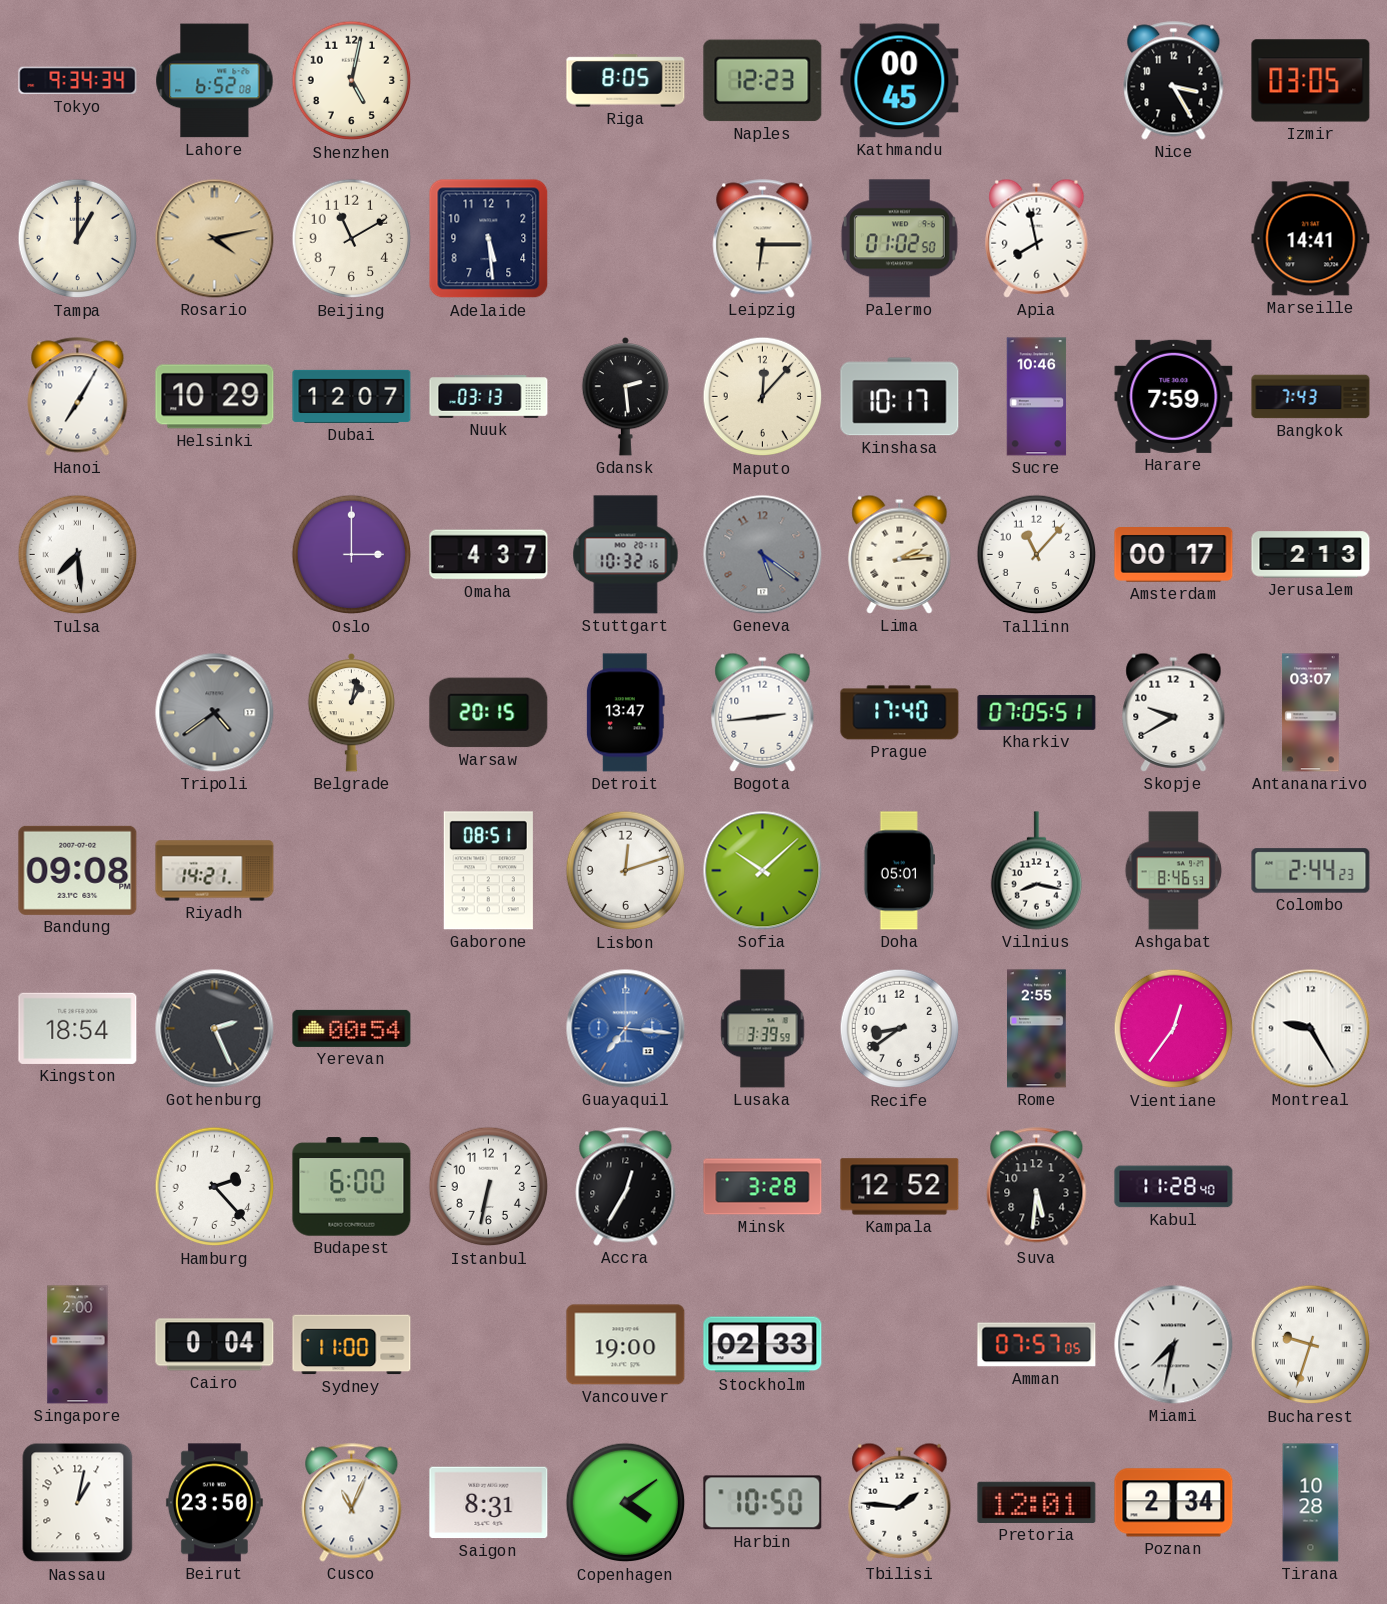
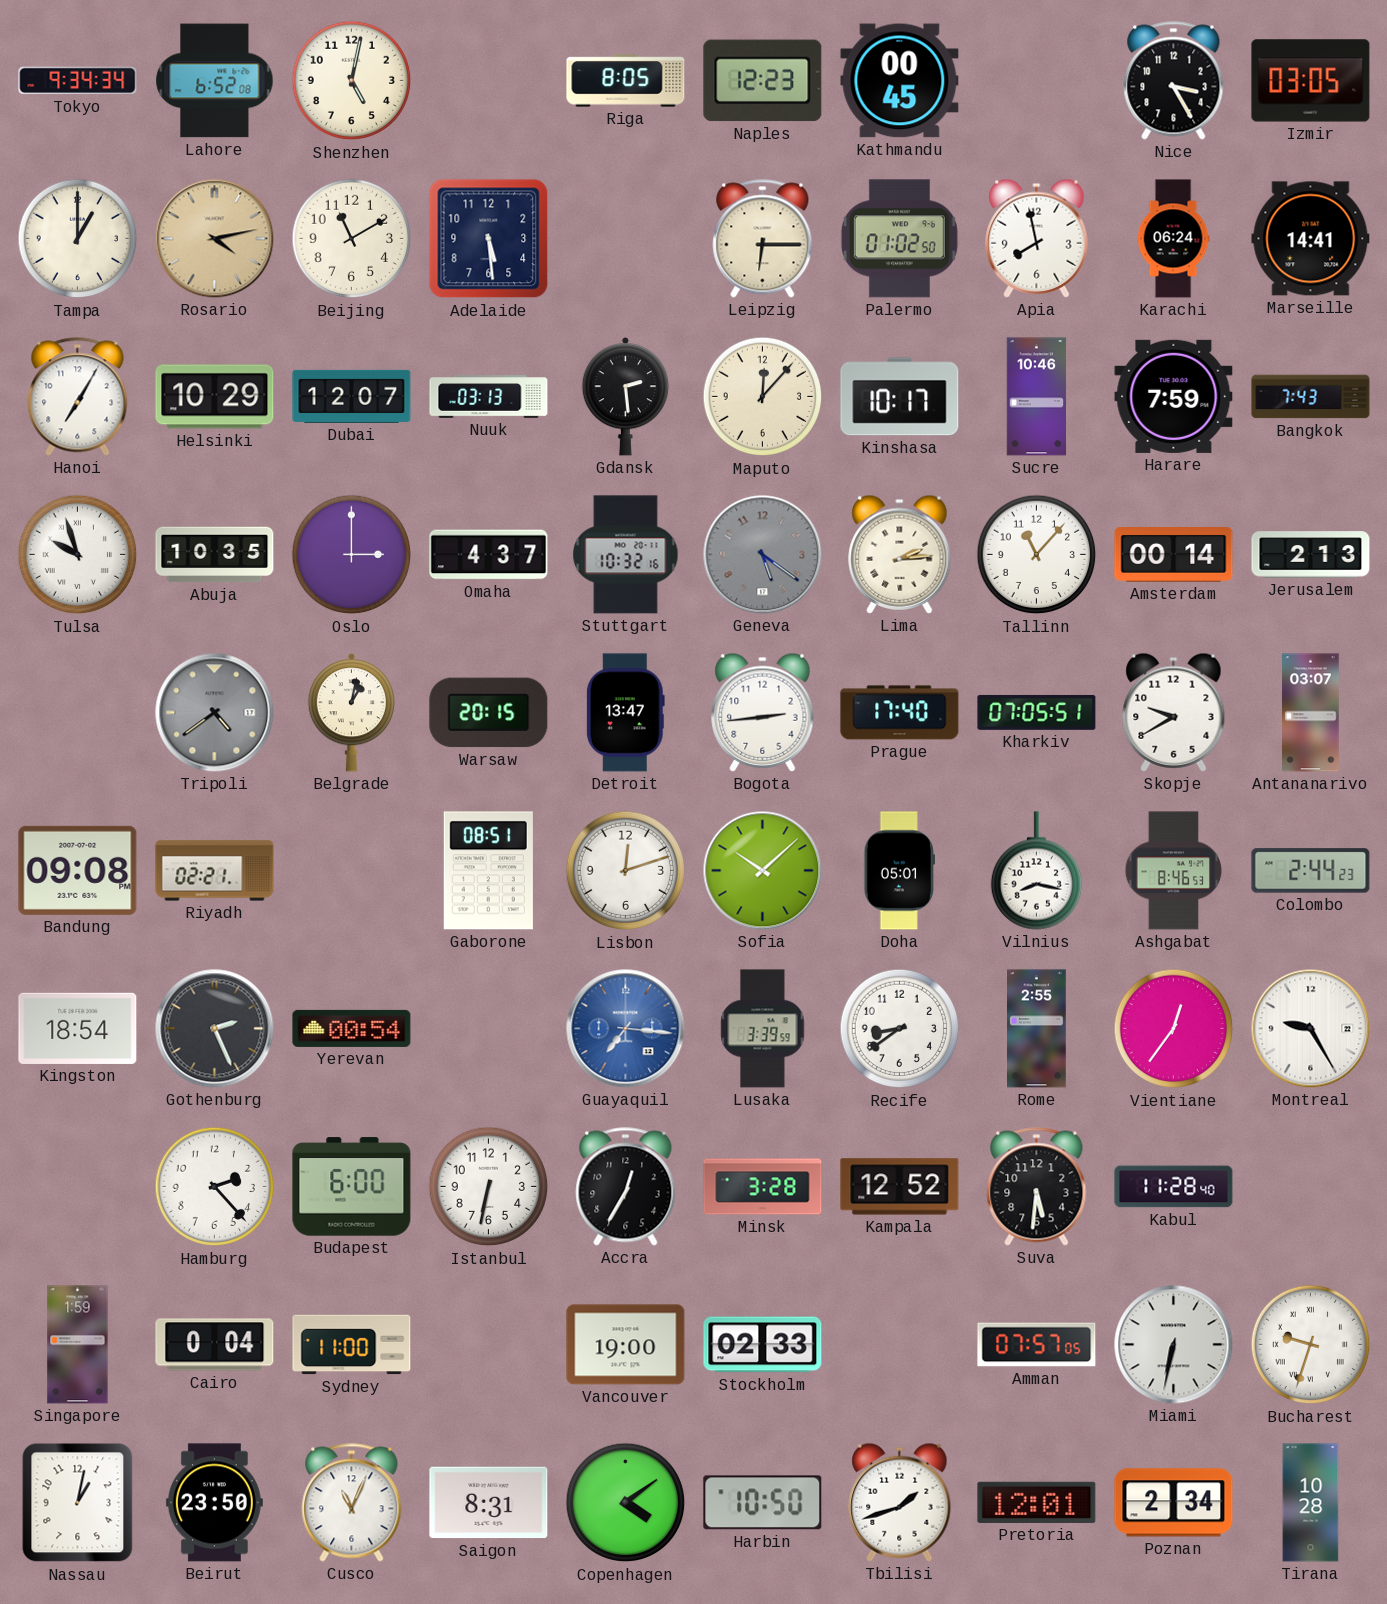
Karachi: none -> 06:24
Tulsa: 7:29 -> 9:57
Abuja: none -> 10:35
Amsterdam: 00:17 -> 00:14
Riyadh: 14:21 -> 02:21
Singapore: 2:00 -> 1:59
Miami: 7:32 -> 6:32
Tbilisi: 1:46 -> 1:42
